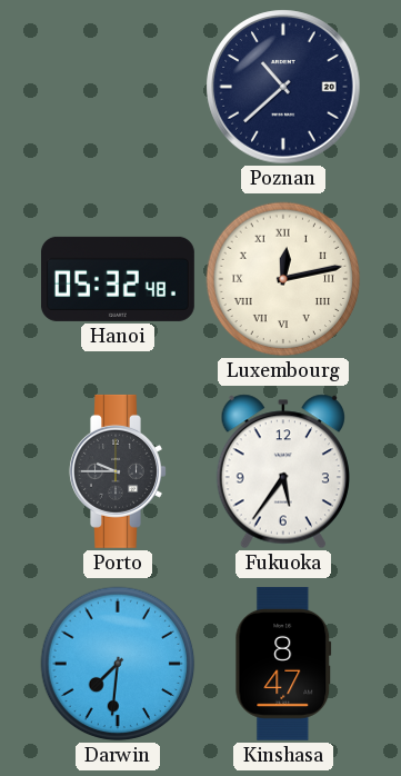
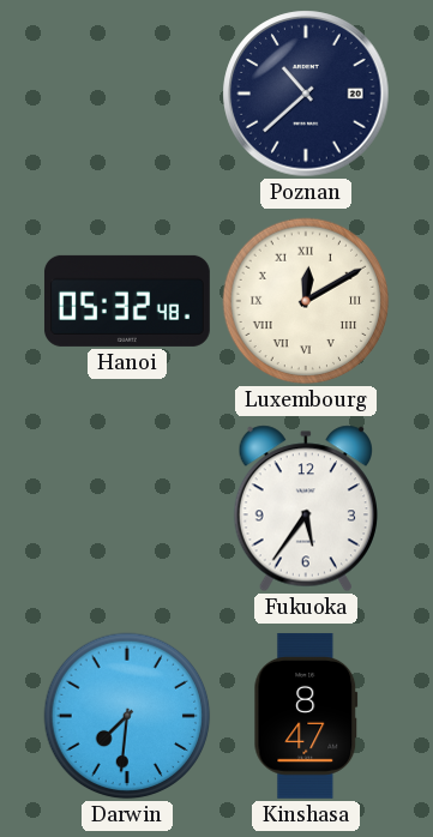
Luxembourg: 12:13 -> 12:10
Porto: 9:45 -> none
